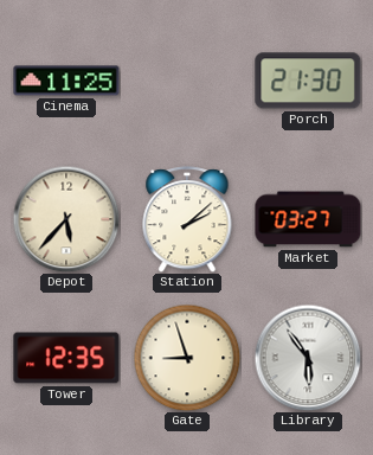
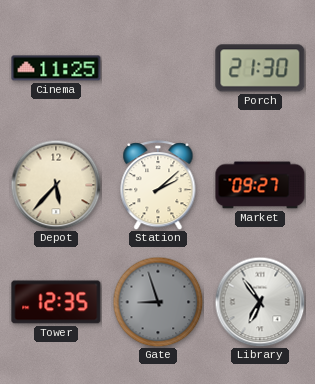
Market: 03:27 -> 09:27
Gate dial: cream -> grey
Library: 5:54 -> 6:54
